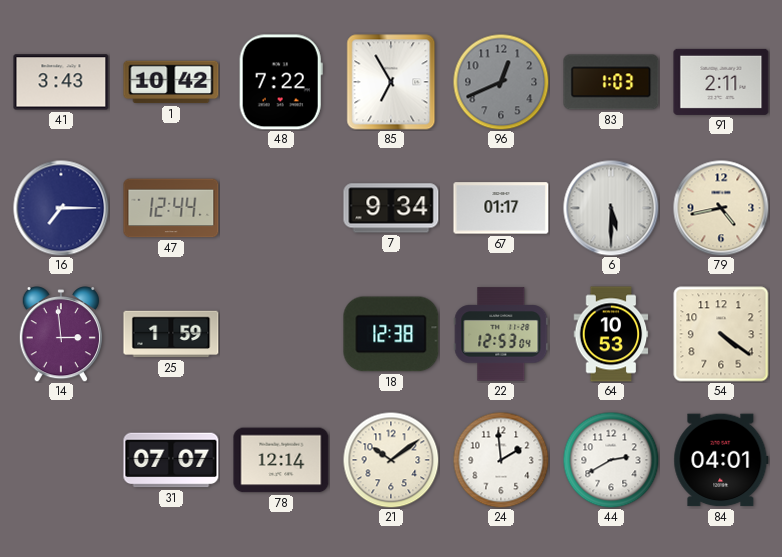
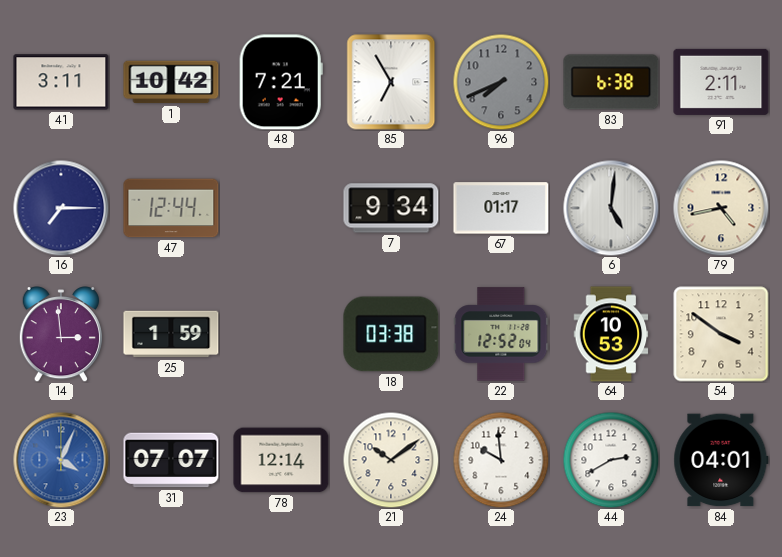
41: 3:43 -> 3:11
48: 7:22 -> 7:21
96: 12:41 -> 7:41
83: 1:03 -> 6:38
6: 5:30 -> 5:01
18: 12:38 -> 03:38
22: 12:53 -> 12:52
54: 4:21 -> 3:51
23: none -> 4:04
24: 1:59 -> 9:59
